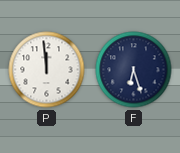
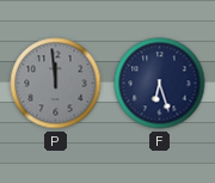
P dial: white -> grey
